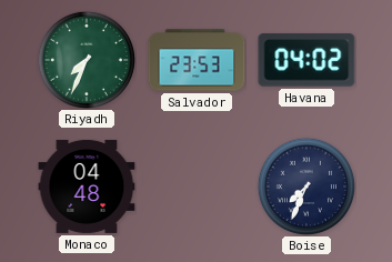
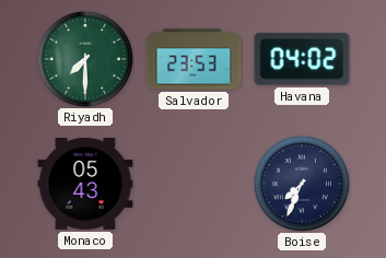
Riyadh: 7:34 -> 7:30
Monaco: 04:48 -> 05:43
